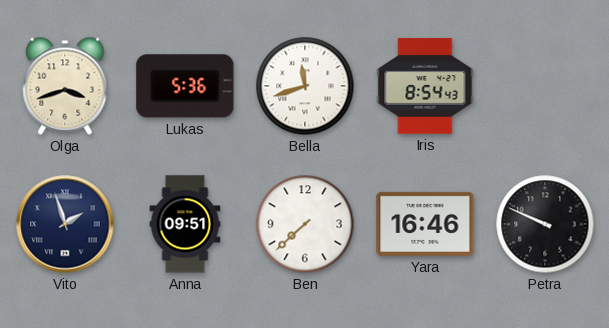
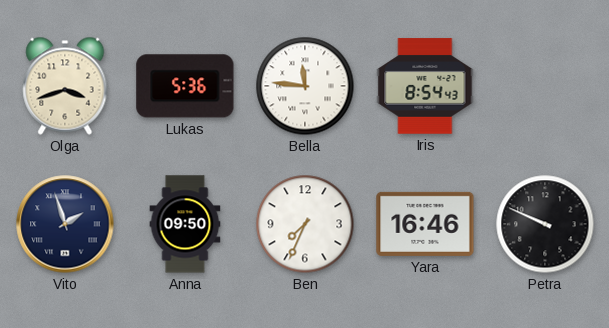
Bella: 11:42 -> 11:46
Anna: 09:51 -> 09:50
Ben: 7:38 -> 7:34
